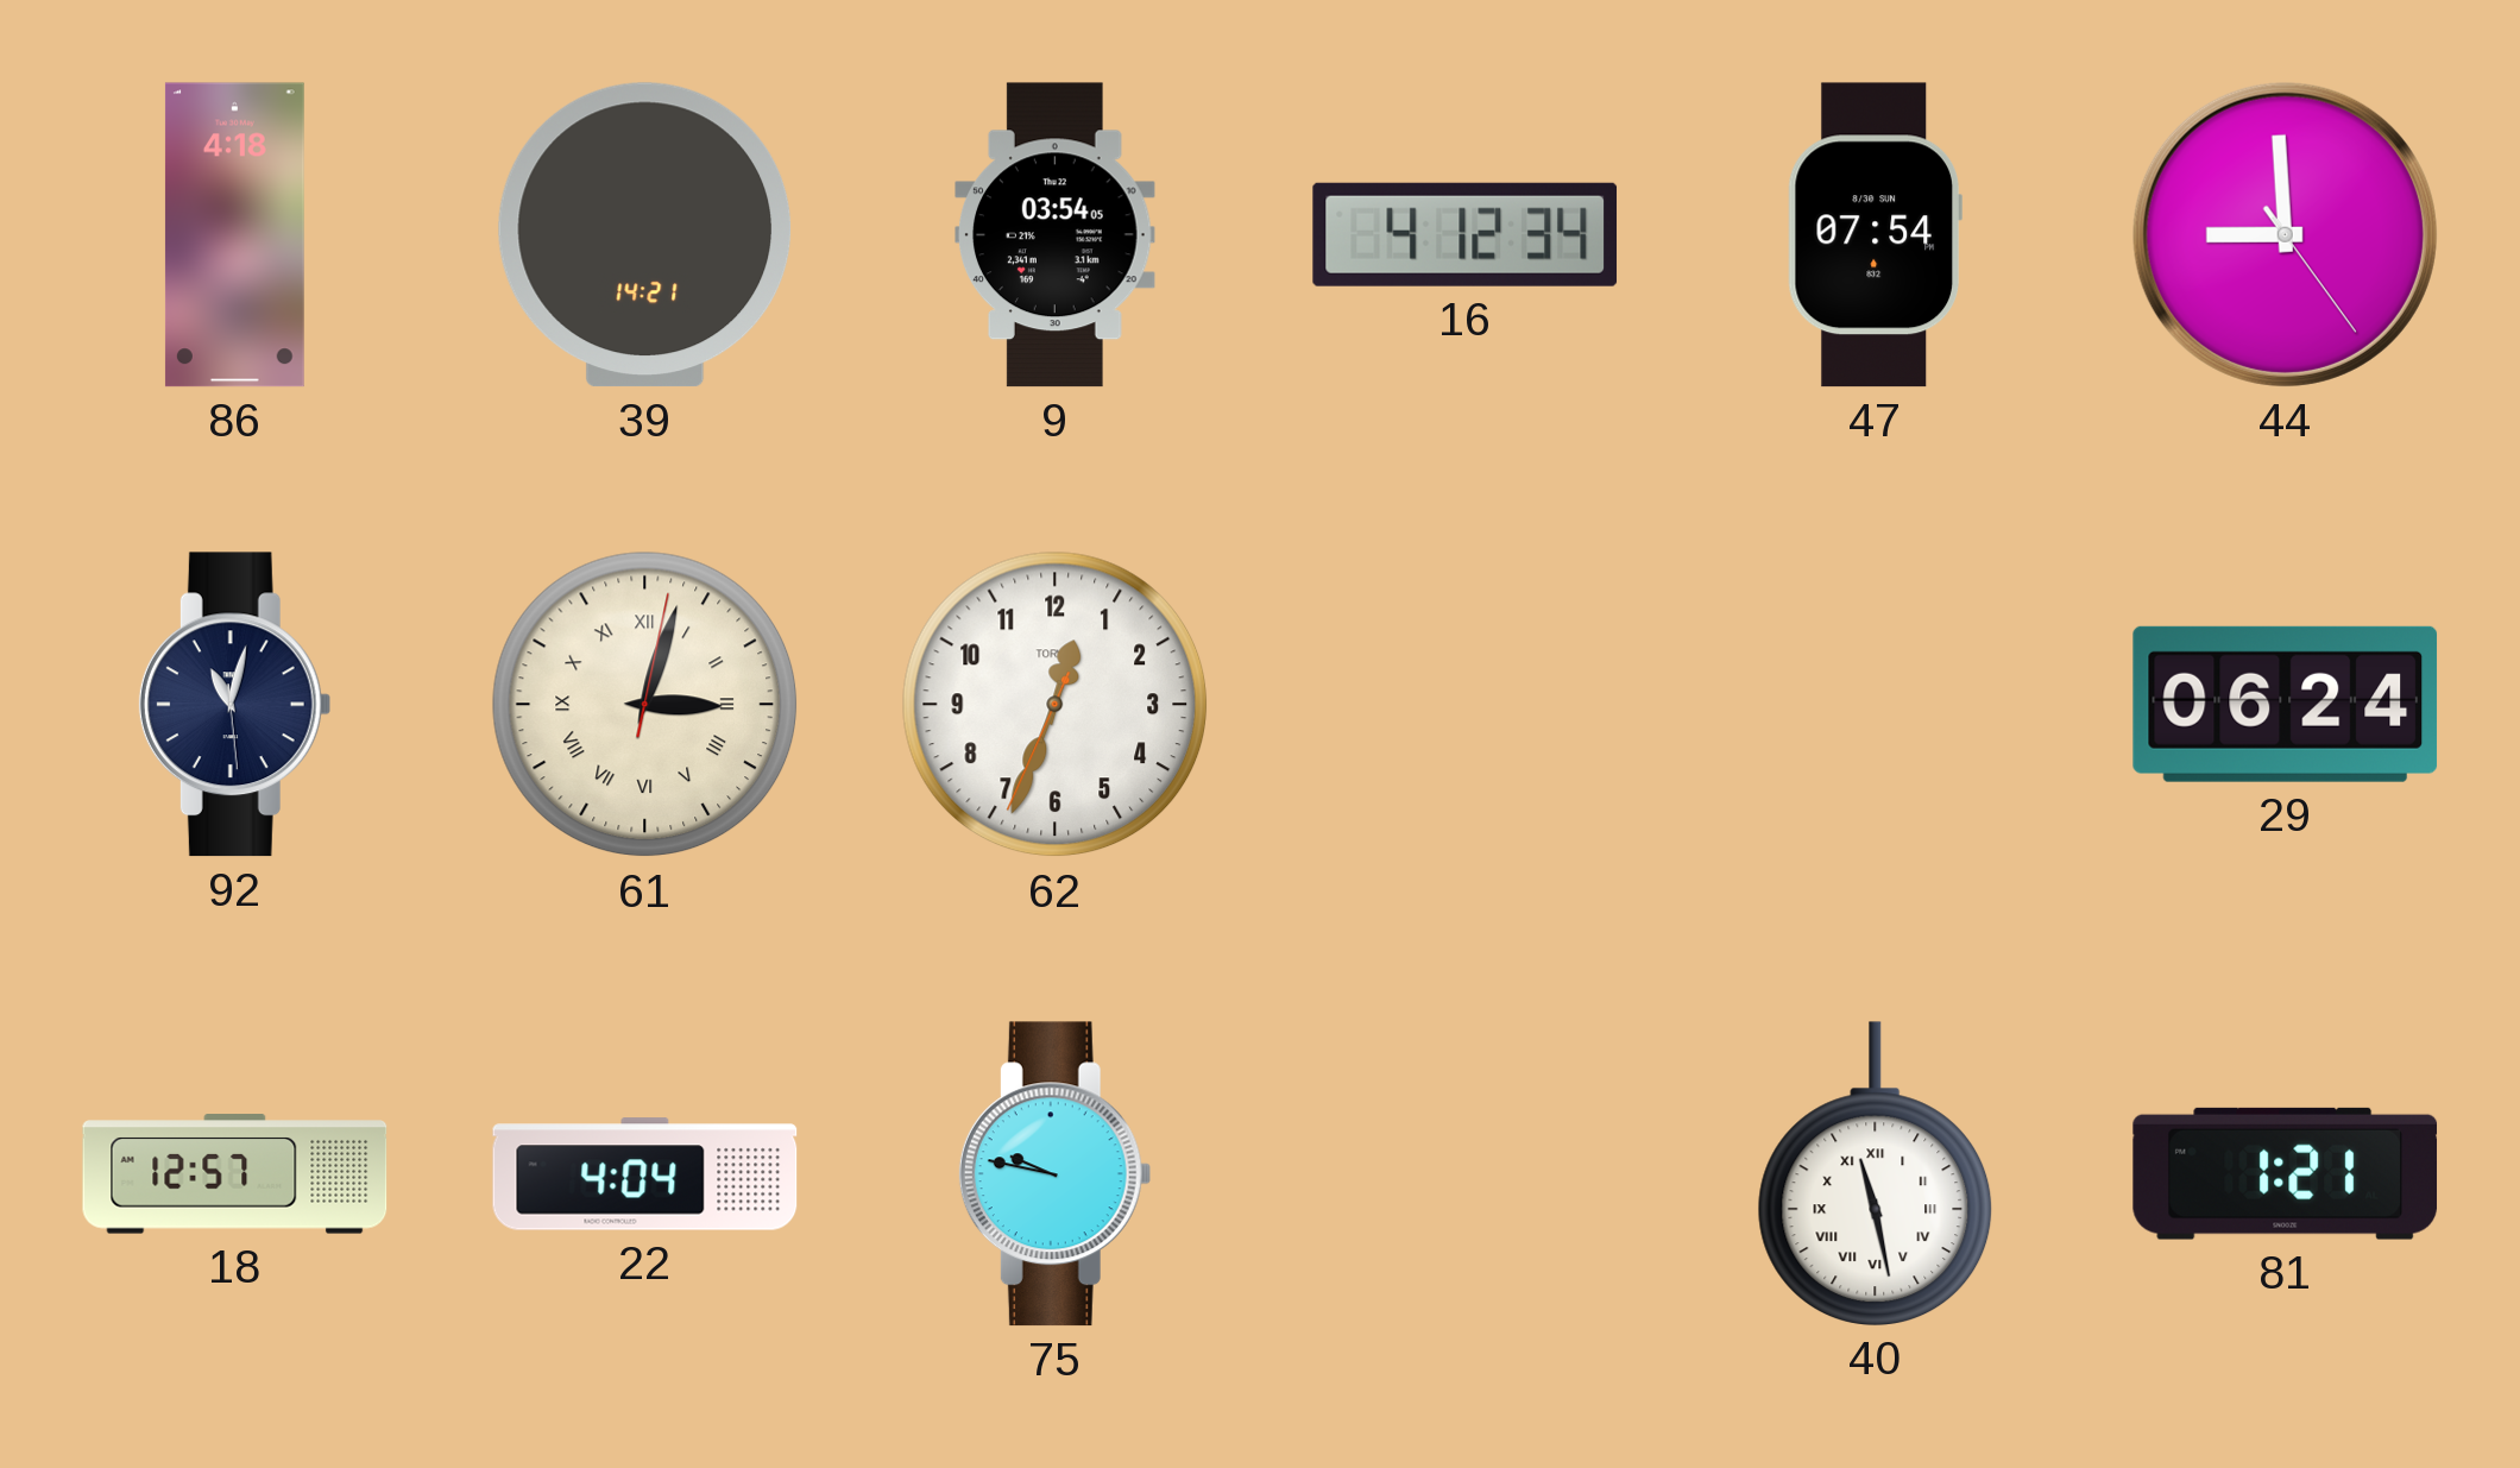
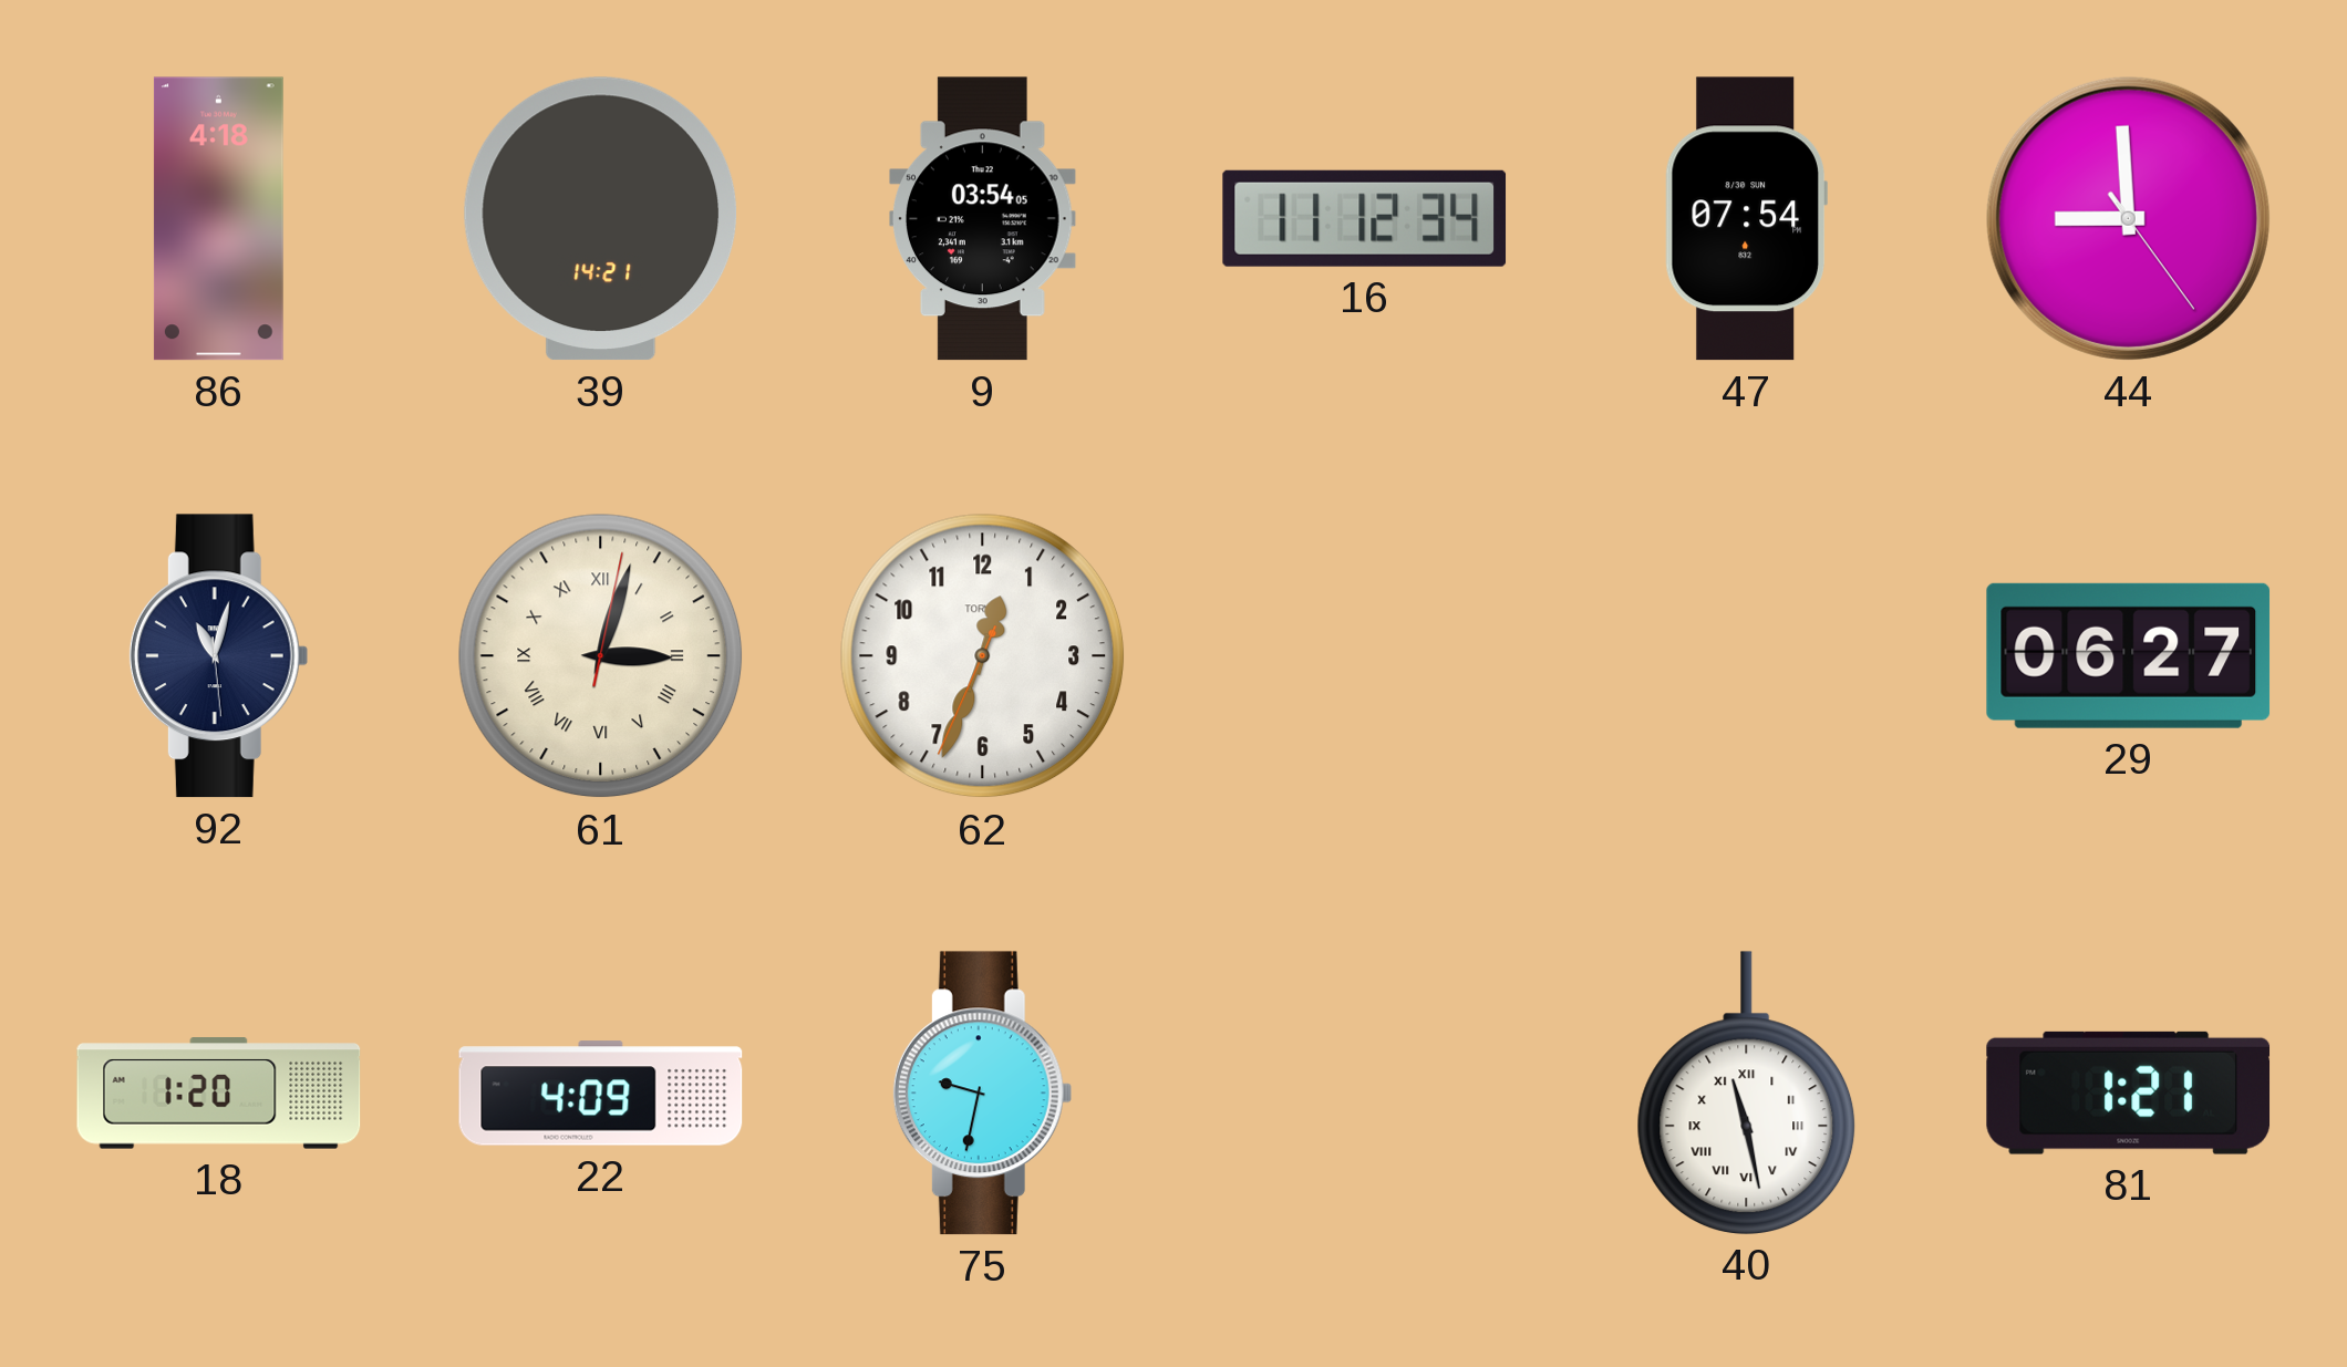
16: 4:12 -> 11:12
29: 06:24 -> 06:27
18: 12:57 -> 1:20
22: 4:04 -> 4:09
75: 9:47 -> 9:32
